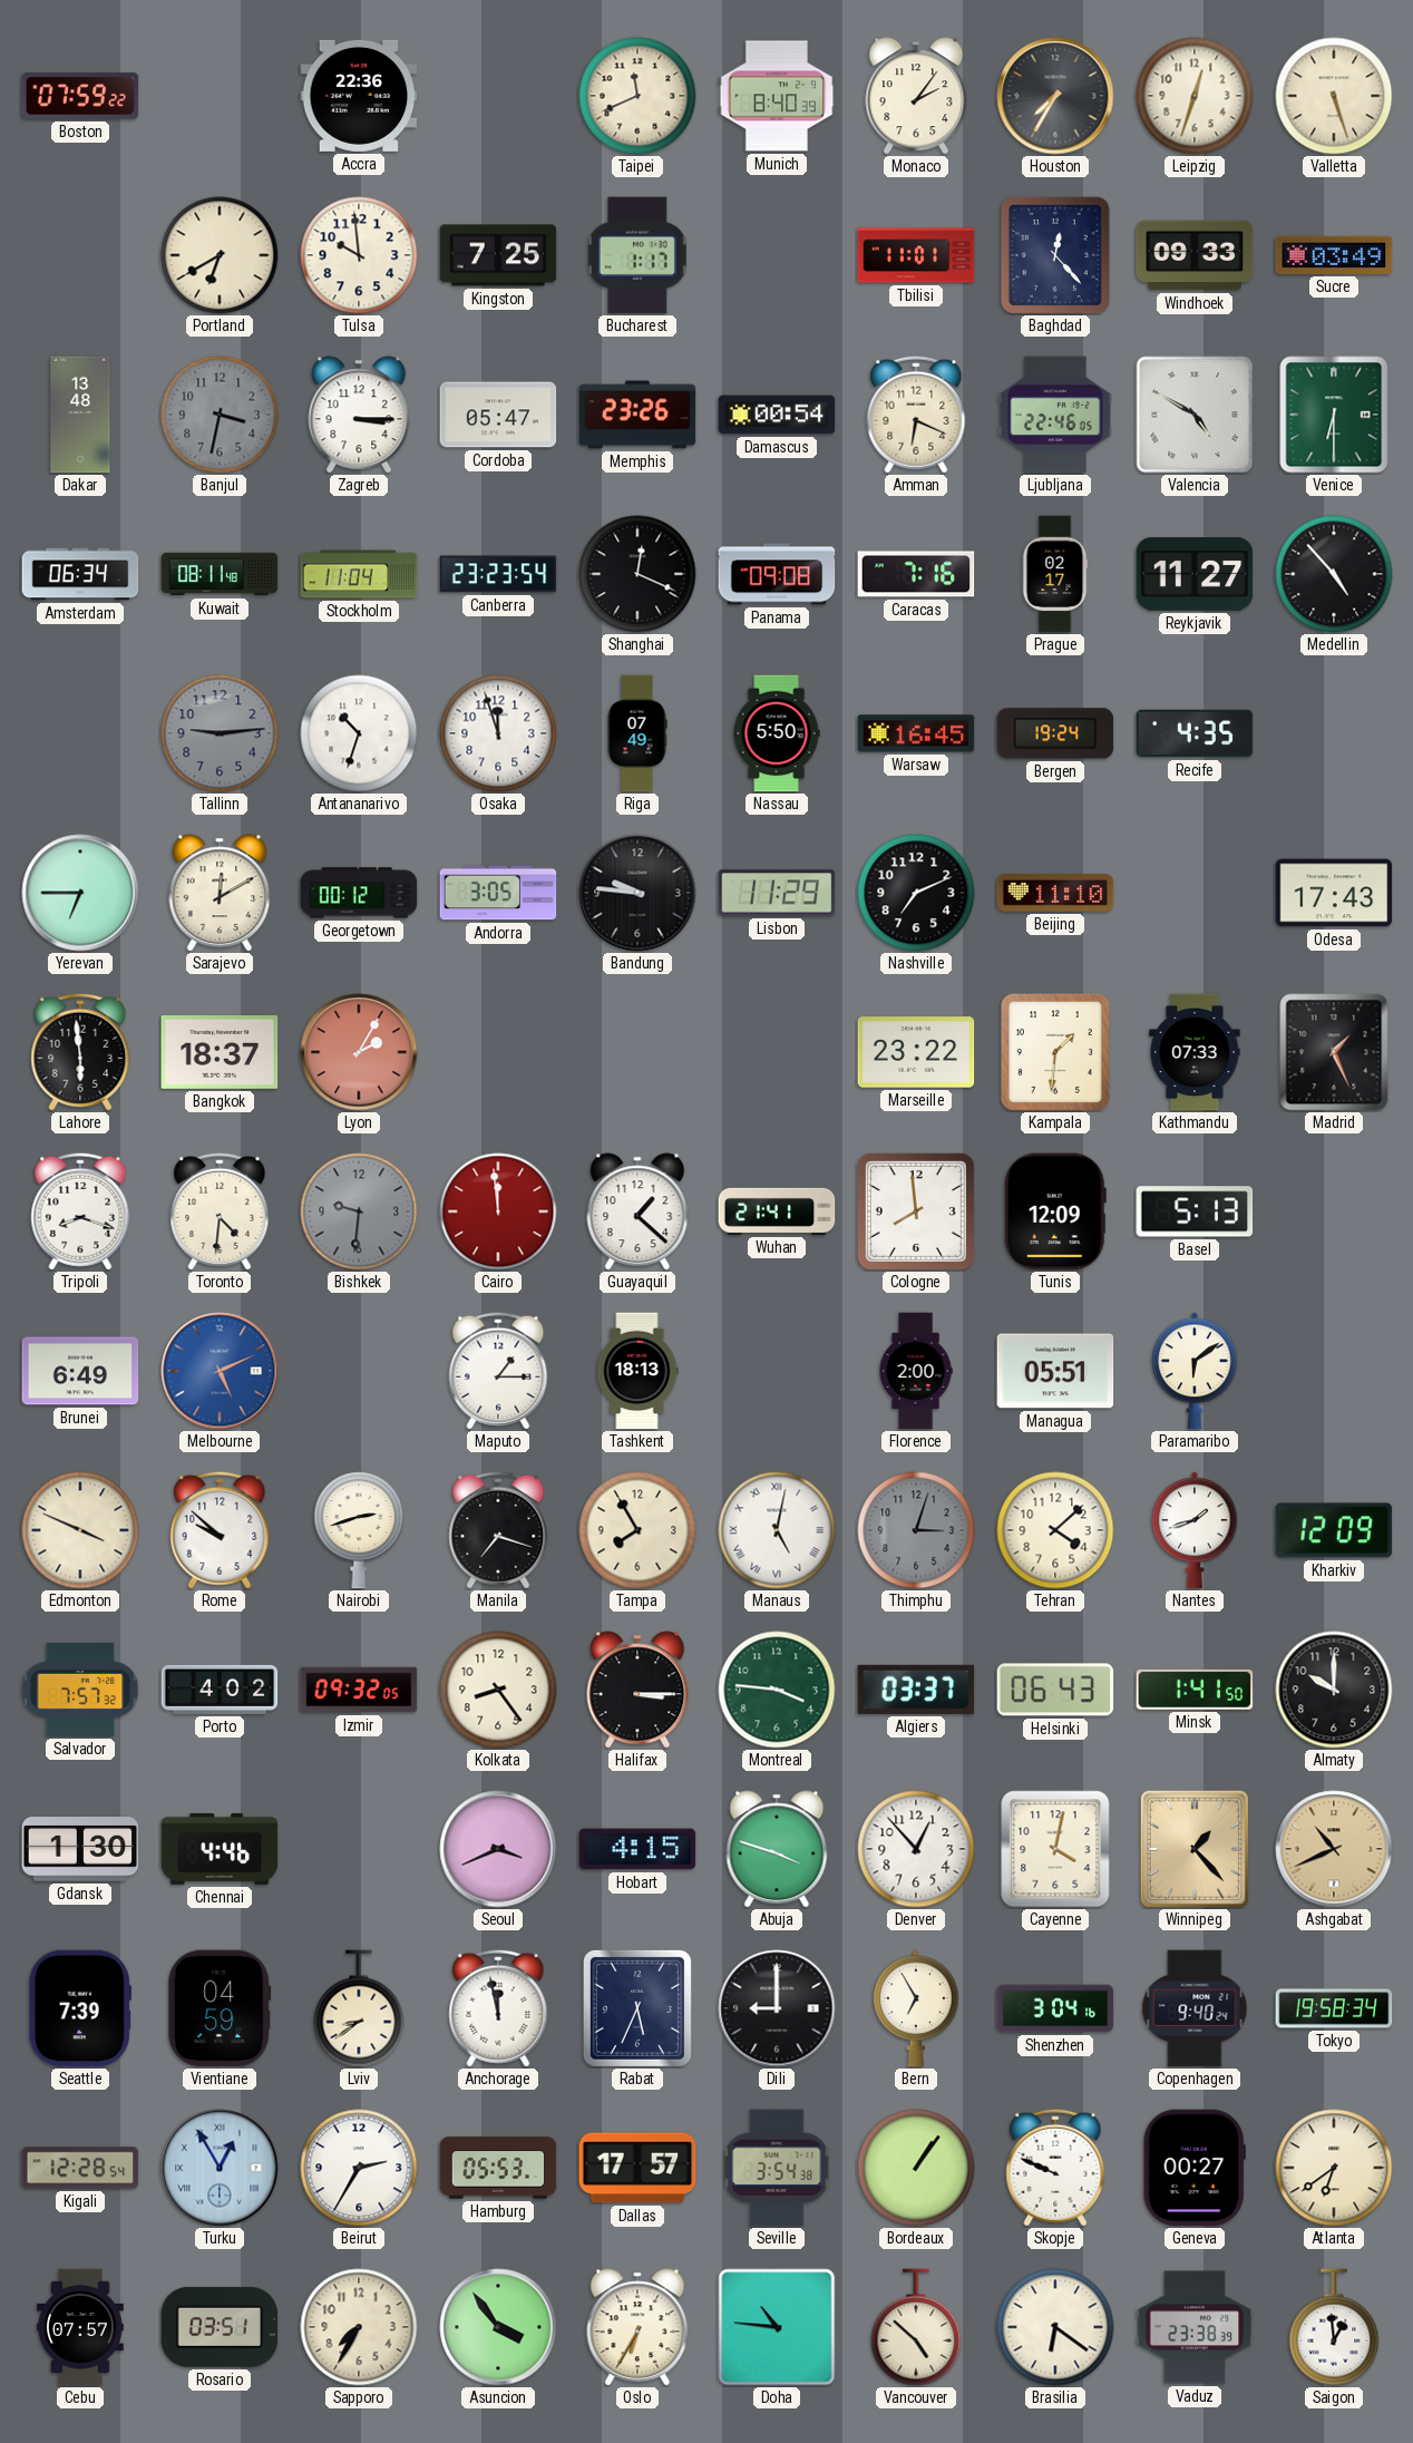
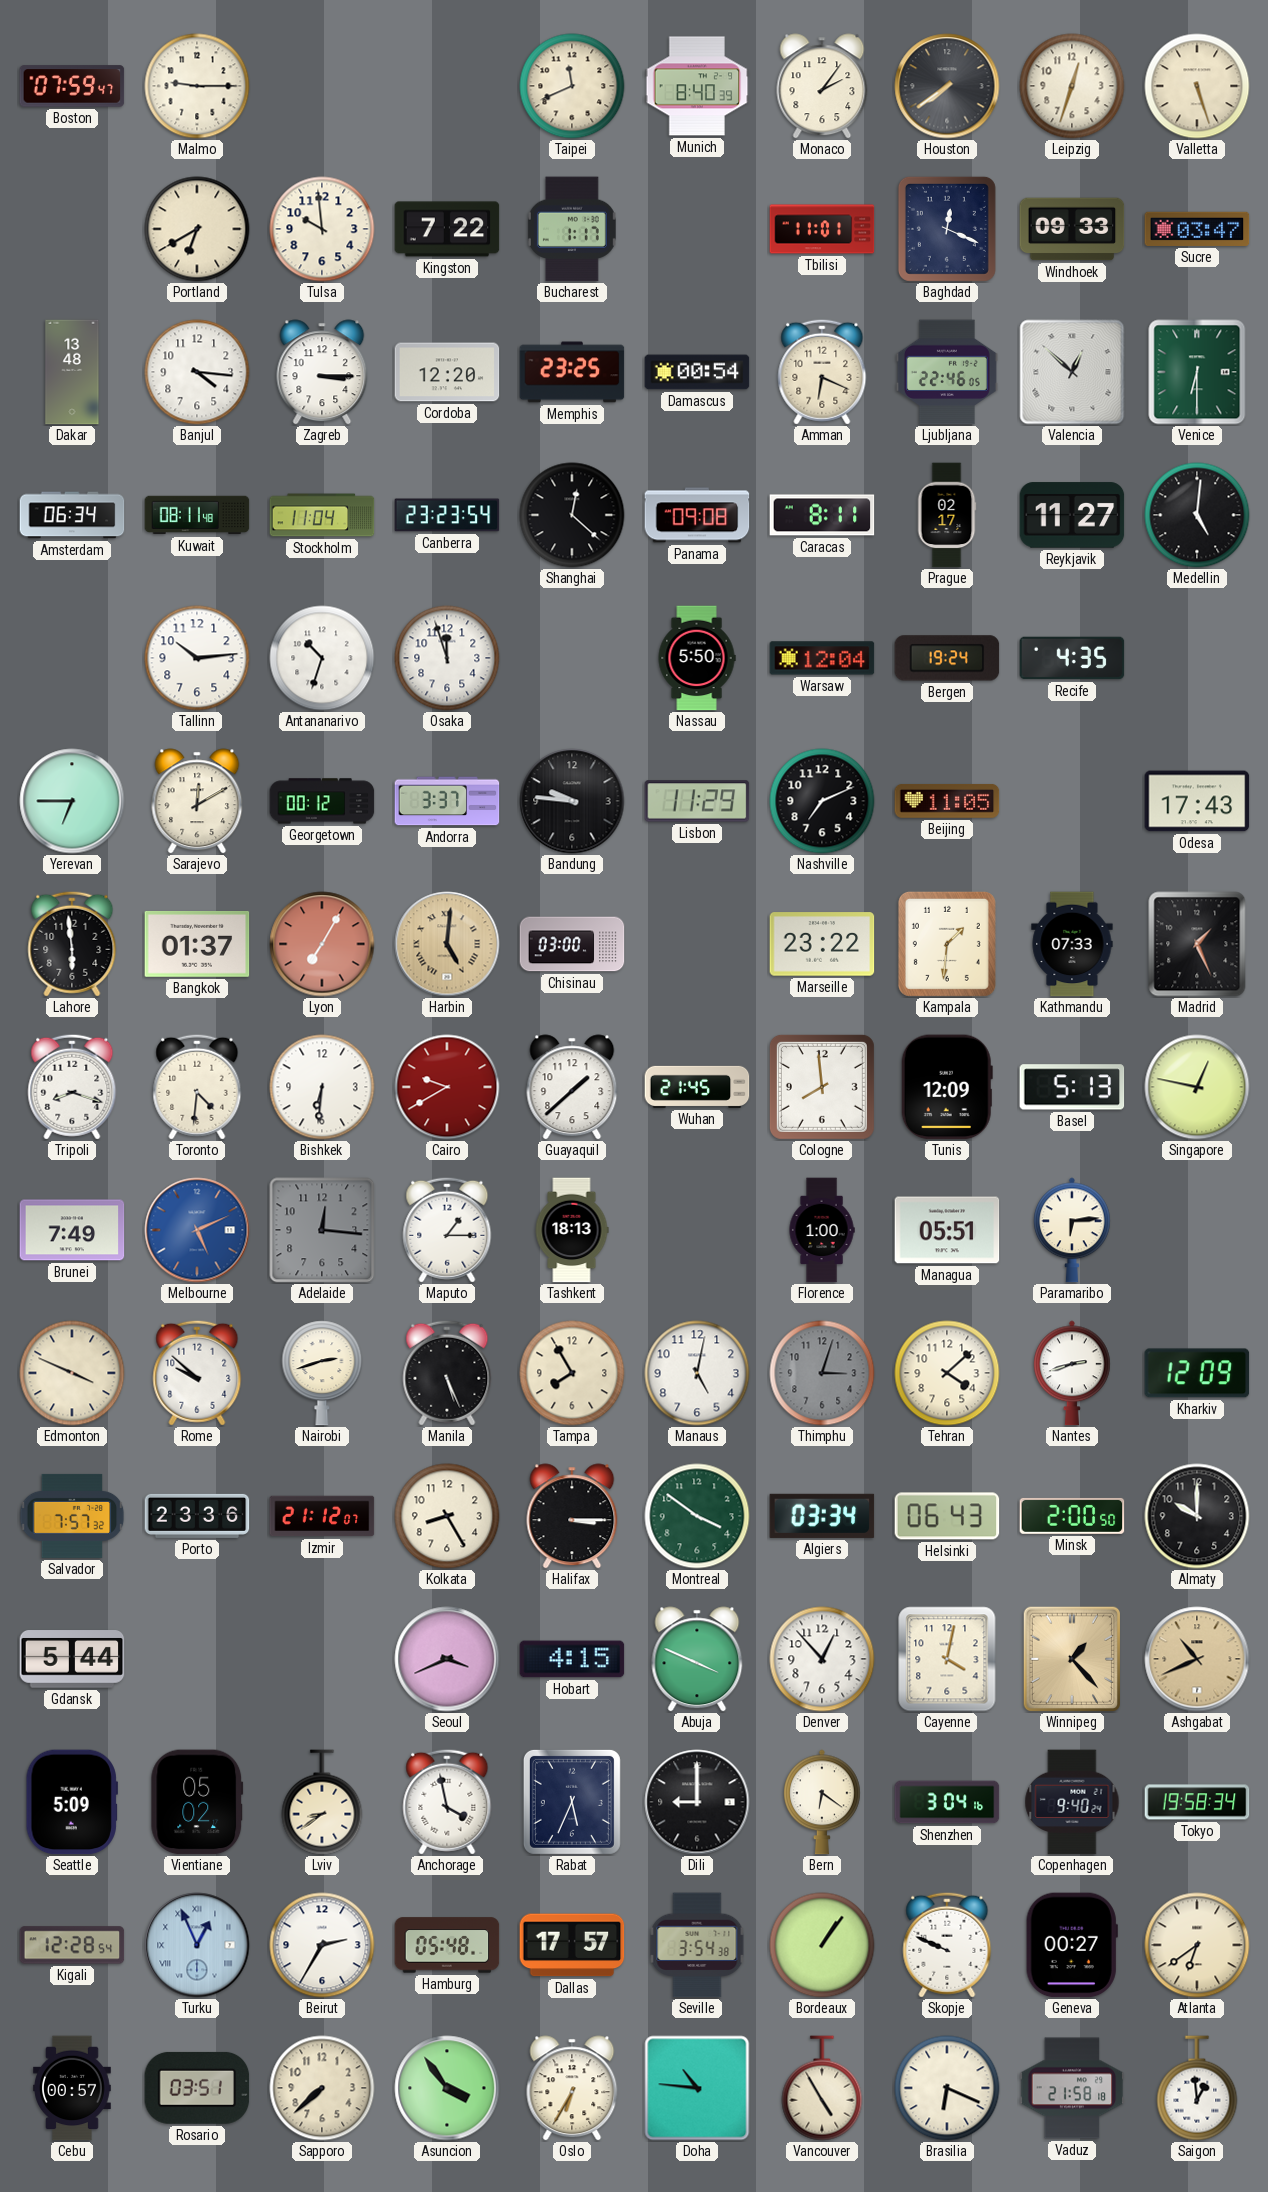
Boston: 07:59:22 -> 07:59:47
Malmo: none -> 9:15
Accra: 22:36 -> none
Houston: 7:35 -> 7:39
Kingston: 7:25 -> 7:22
Baghdad: 12:23 -> 12:19
Sucre: 03:49 -> 03:47
Banjul: 3:32 -> 4:16
Banjul dial: grey -> white
Cordoba: 05:47 -> 12:20
Memphis: 23:26 -> 23:25
Valencia: 4:50 -> 12:52
Shanghai: 12:19 -> 12:22
Caracas: 7:16 -> 8:11
Medellin: 4:53 -> 5:01
Tallinn: 9:14 -> 10:14
Tallinn dial: grey -> white
Riga: 07:49 -> none
Warsaw: 16:45 -> 12:04
Andorra: 3:05 -> 3:37
Beijing: 11:10 -> 11:05
Bangkok: 18:37 -> 01:37
Lyon: 2:05 -> 7:05
Harbin: none -> 5:01
Chisinau: none -> 03:00
Bishkek: 9:31 -> 6:31
Bishkek dial: grey -> white
Cairo: 11:59 -> 9:40
Guayaquil: 1:22 -> 1:38
Wuhan: 21:41 -> 21:45
Singapore: none -> 12:47
Brunei: 6:49 -> 7:49
Adelaide: none -> 12:16
Florence: 2:00 -> 1:00
Paramaribo: 6:09 -> 6:14
Manila: 7:18 -> 5:26
Manaus numerals: Roman -> Arabic
Nantes: 1:42 -> 2:42
Porto: 4:02 -> 23:36
Izmir: 09:32 -> 21:12
Kolkata: 8:24 -> 8:25
Montreal: 3:46 -> 3:51
Algiers: 03:37 -> 03:34
Minsk: 1:41 -> 2:00
Gdansk: 1:30 -> 5:44
Chennai: 4:46 -> none
Abuja: 3:48 -> 3:49
Seattle: 7:39 -> 5:09
Vientiane: 04:59 -> 05:02
Anchorage: 11:58 -> 3:58
Bern: 6:55 -> 6:21
Turku: 12:55 -> 12:56
Hamburg: 05:53 -> 05:48
Cebu: 07:57 -> 00:57
Sapporo: 7:35 -> 7:38
Vancouver: 4:52 -> 4:55
Brasilia: 6:21 -> 6:19
Vaduz: 23:38 -> 21:58
